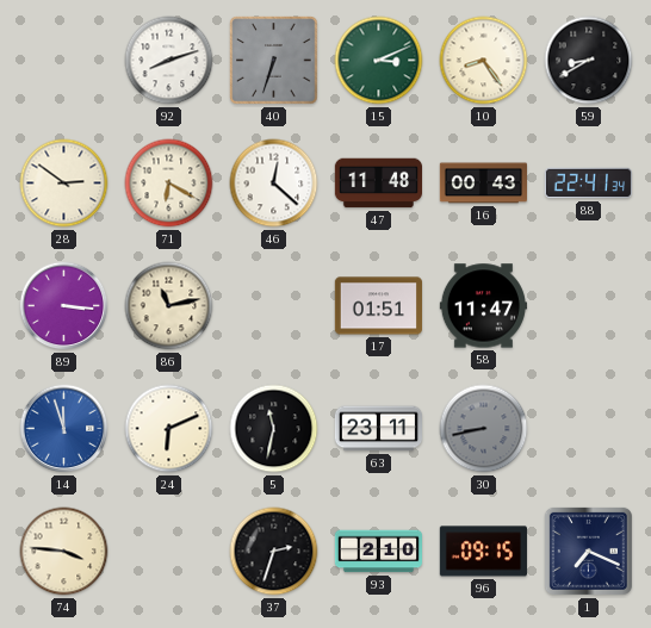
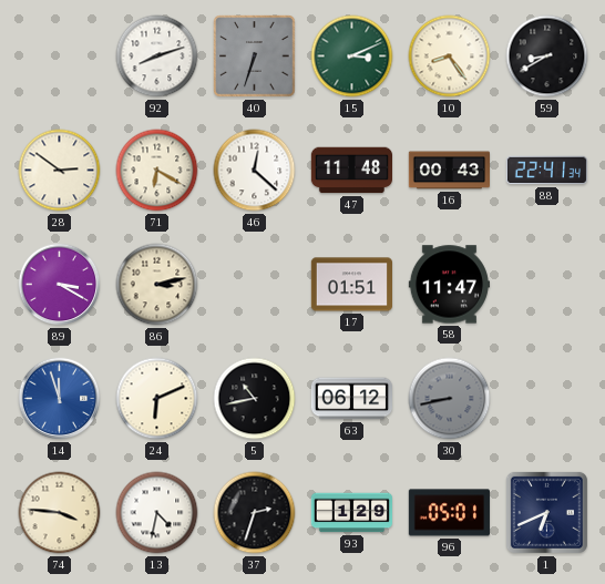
89: 3:16 -> 3:20
86: 11:13 -> 3:13
5: 11:32 -> 10:43
63: 23:11 -> 06:12
13: none -> 4:32
93: 2:10 -> 1:29
96: 09:15 -> 05:01
1: 7:19 -> 6:41
